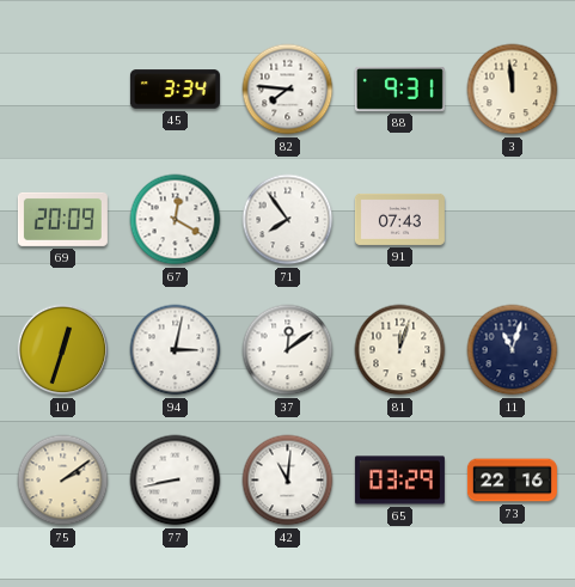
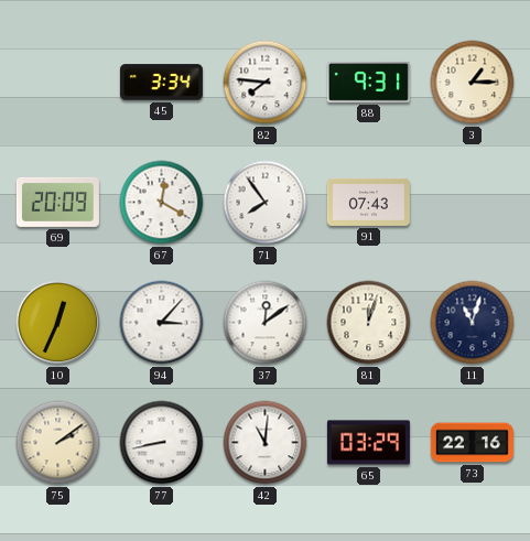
3: 11:59 -> 1:15
10: 12:33 -> 12:34
94: 3:02 -> 3:07
